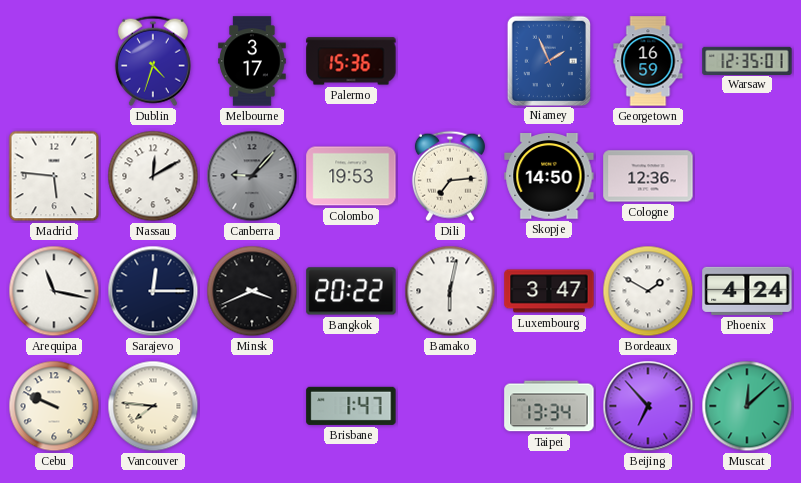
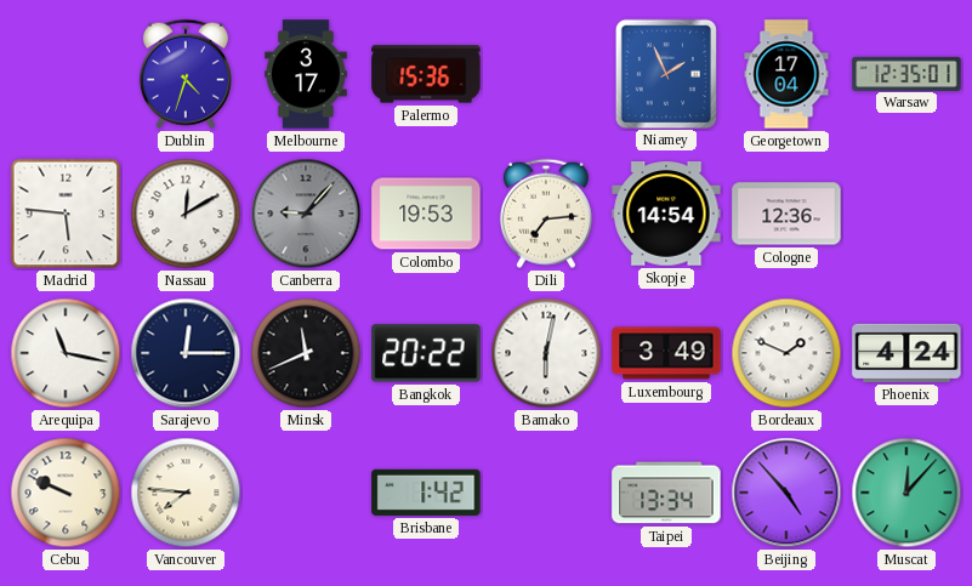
Georgetown: 16:59 -> 17:04
Skopje: 14:50 -> 14:54
Minsk: 3:41 -> 11:41
Luxembourg: 3:47 -> 3:49
Bordeaux: 1:50 -> 1:49
Brisbane: 1:47 -> 1:42
Beijing: 6:53 -> 4:53
Muscat: 12:08 -> 12:07
